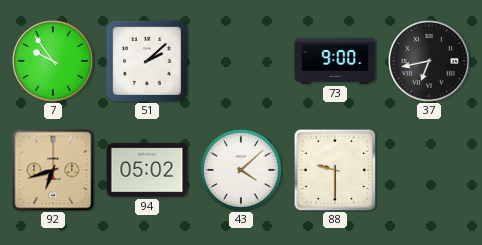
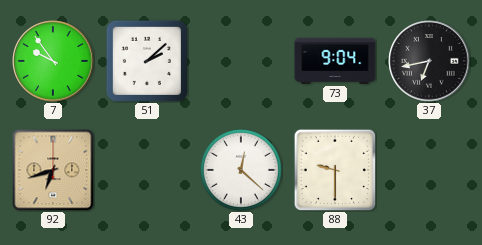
73: 9:00 -> 9:04
94: 05:02 -> none
43: 4:08 -> 12:22
